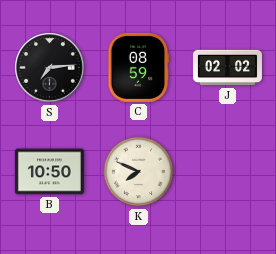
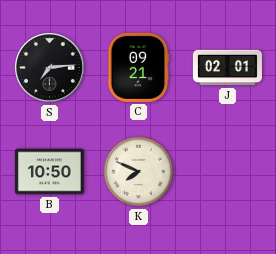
C: 08:59 -> 09:21
J: 02:02 -> 02:01
